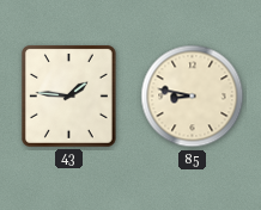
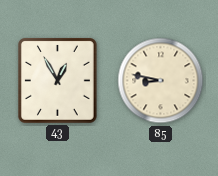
43: 1:46 -> 12:55
